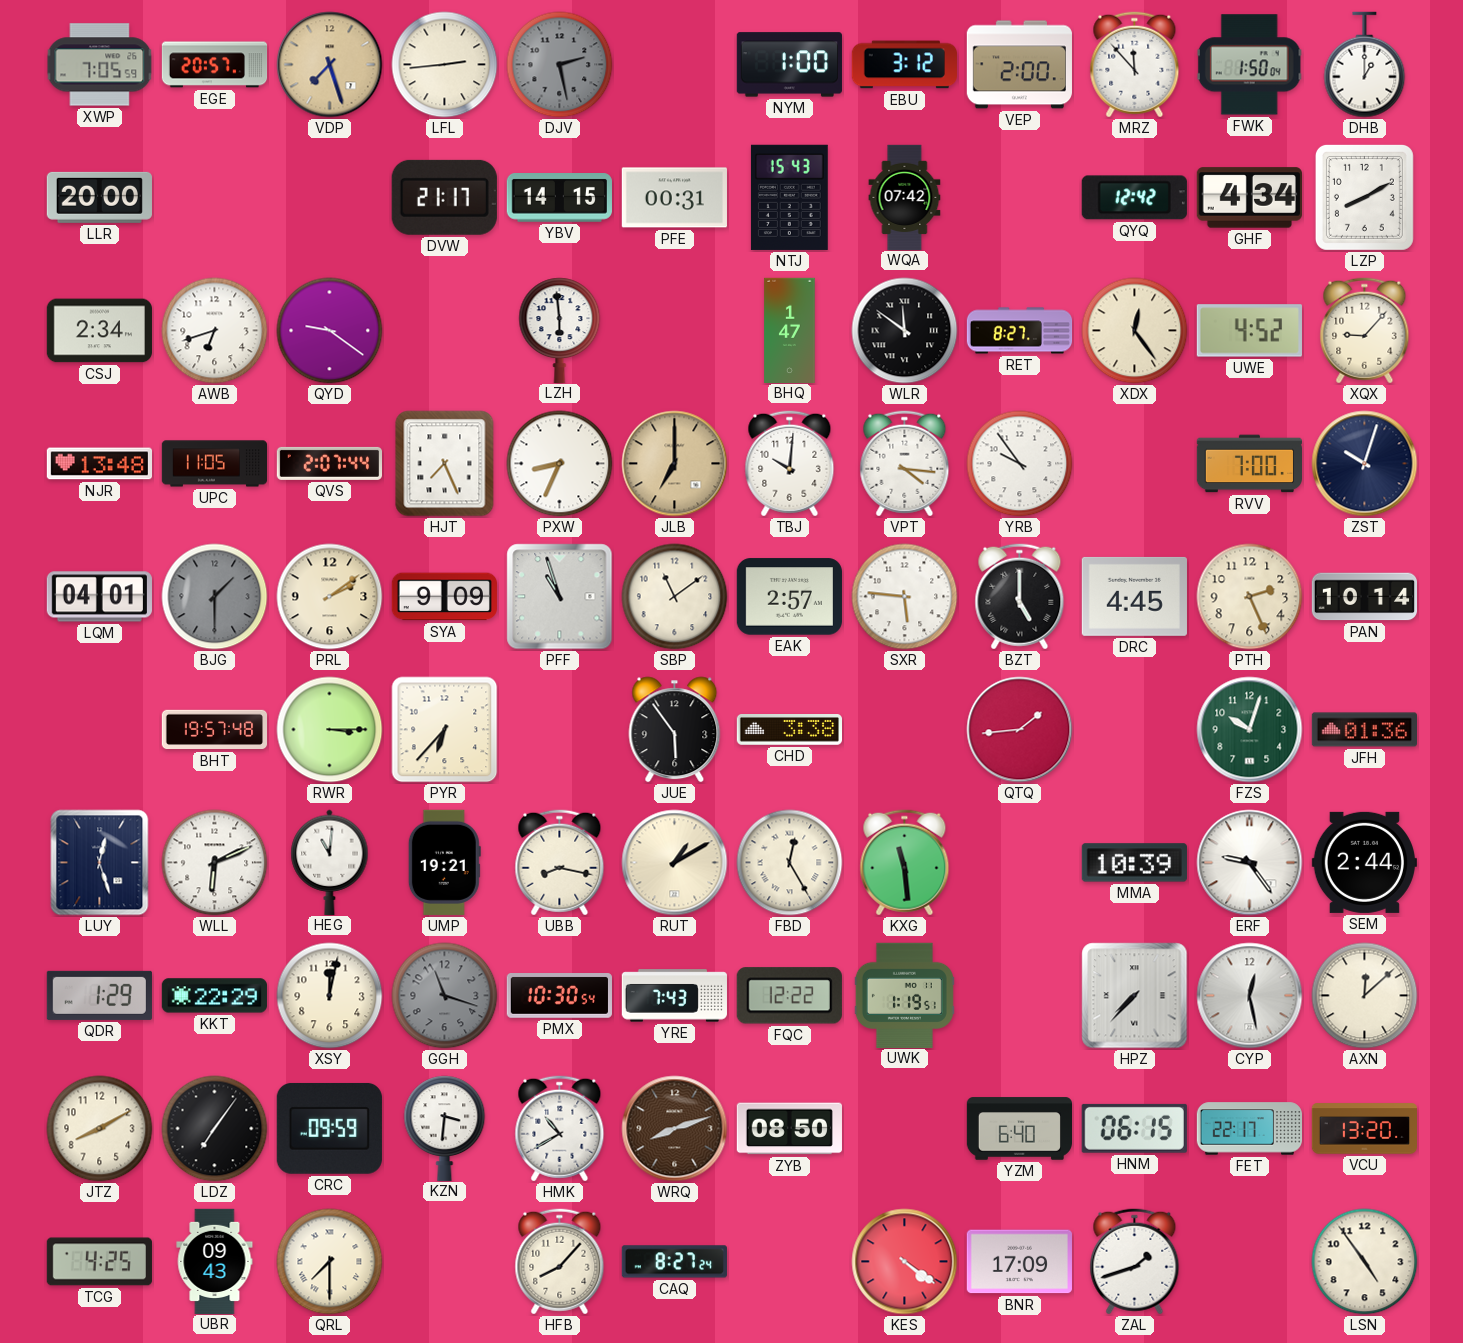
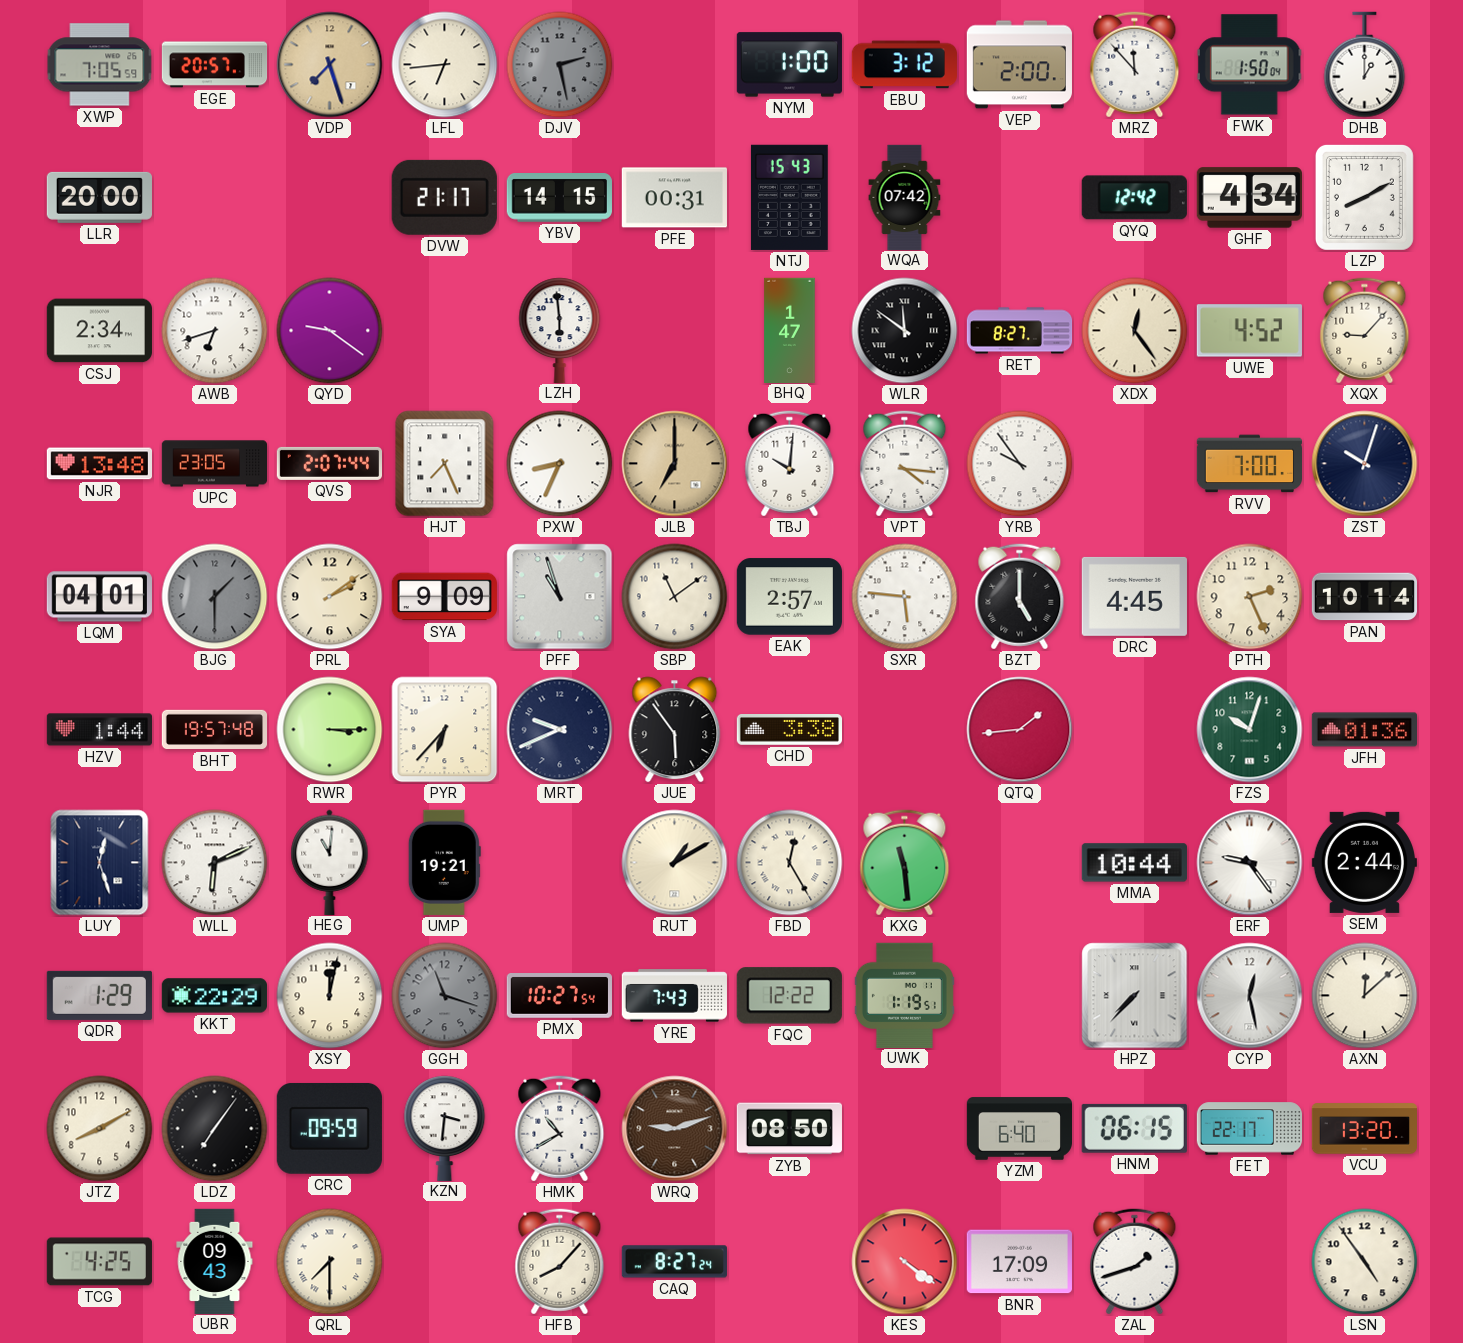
LFL: 2:44 -> 6:44
UPC: 11:05 -> 23:05
HZV: none -> 1:44
MRT: none -> 9:41
UBB: 8:17 -> none
MMA: 10:39 -> 10:44
PMX: 10:30 -> 10:27
WRQ: 8:12 -> 9:12
